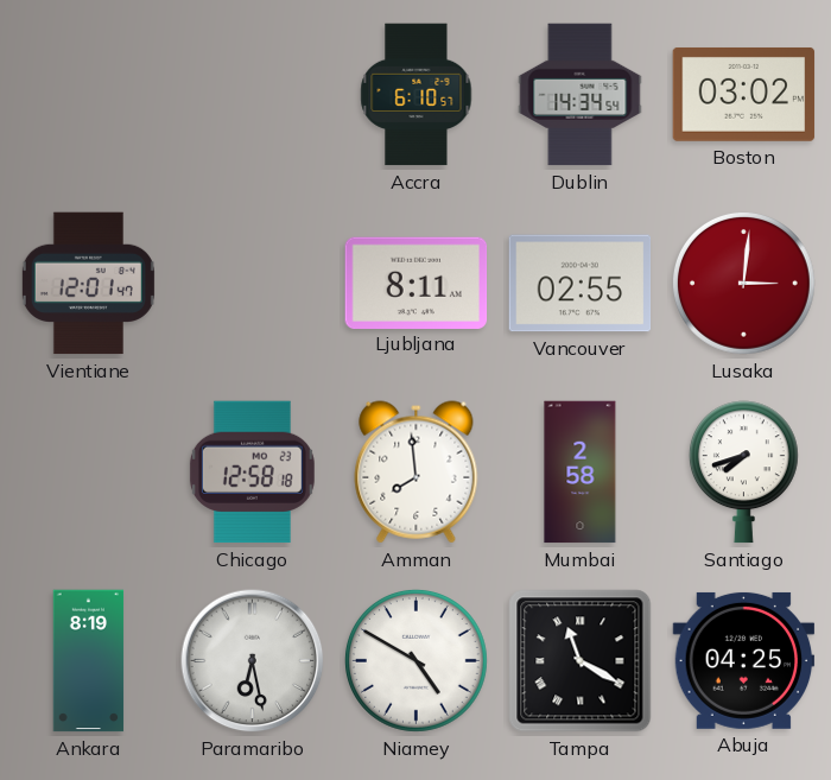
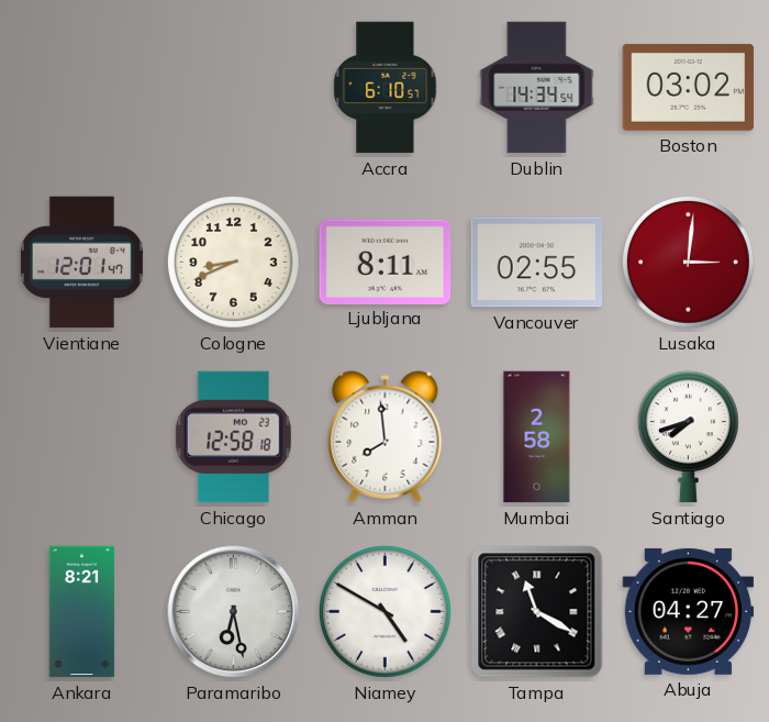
Cologne: none -> 8:41
Ankara: 8:19 -> 8:21
Abuja: 04:25 -> 04:27
